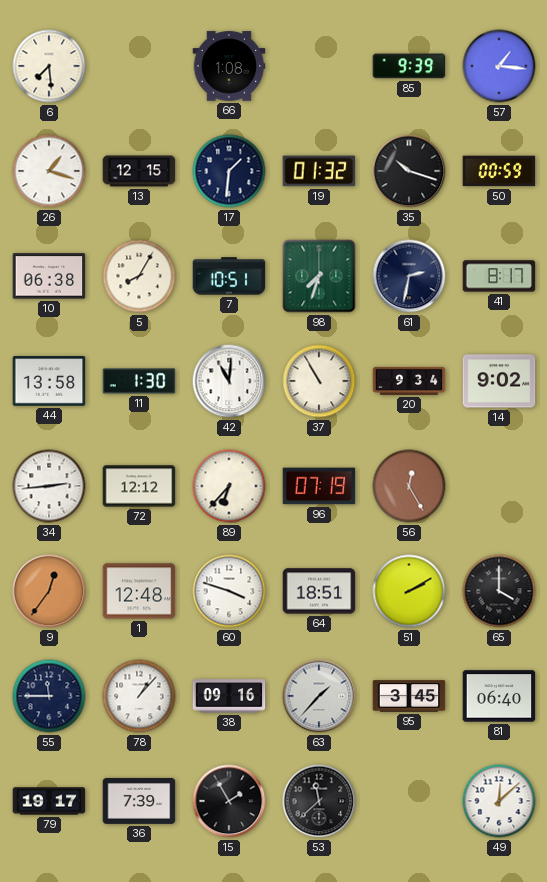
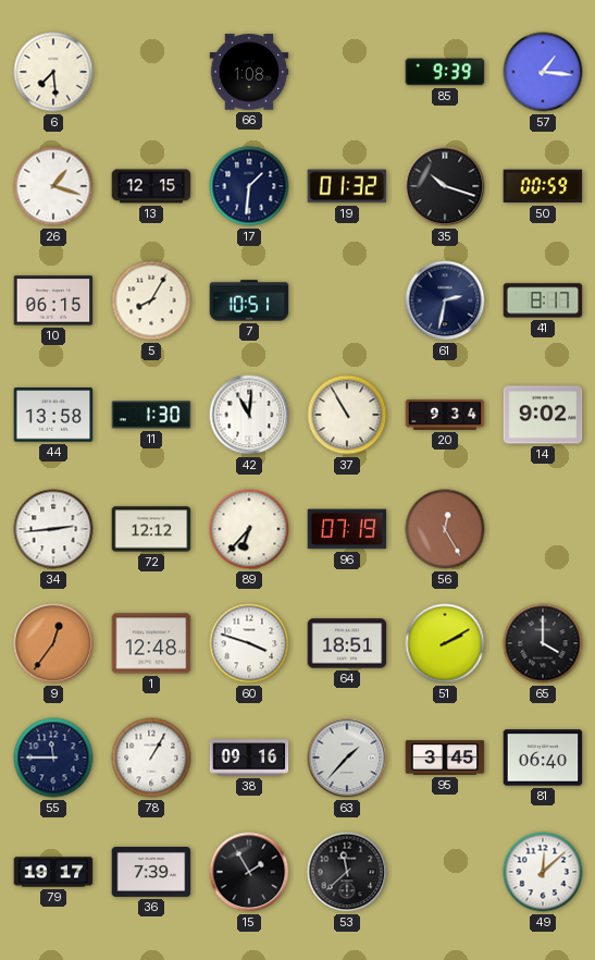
10: 06:38 -> 06:15
98: 7:33 -> none
78: 1:07 -> 1:05
